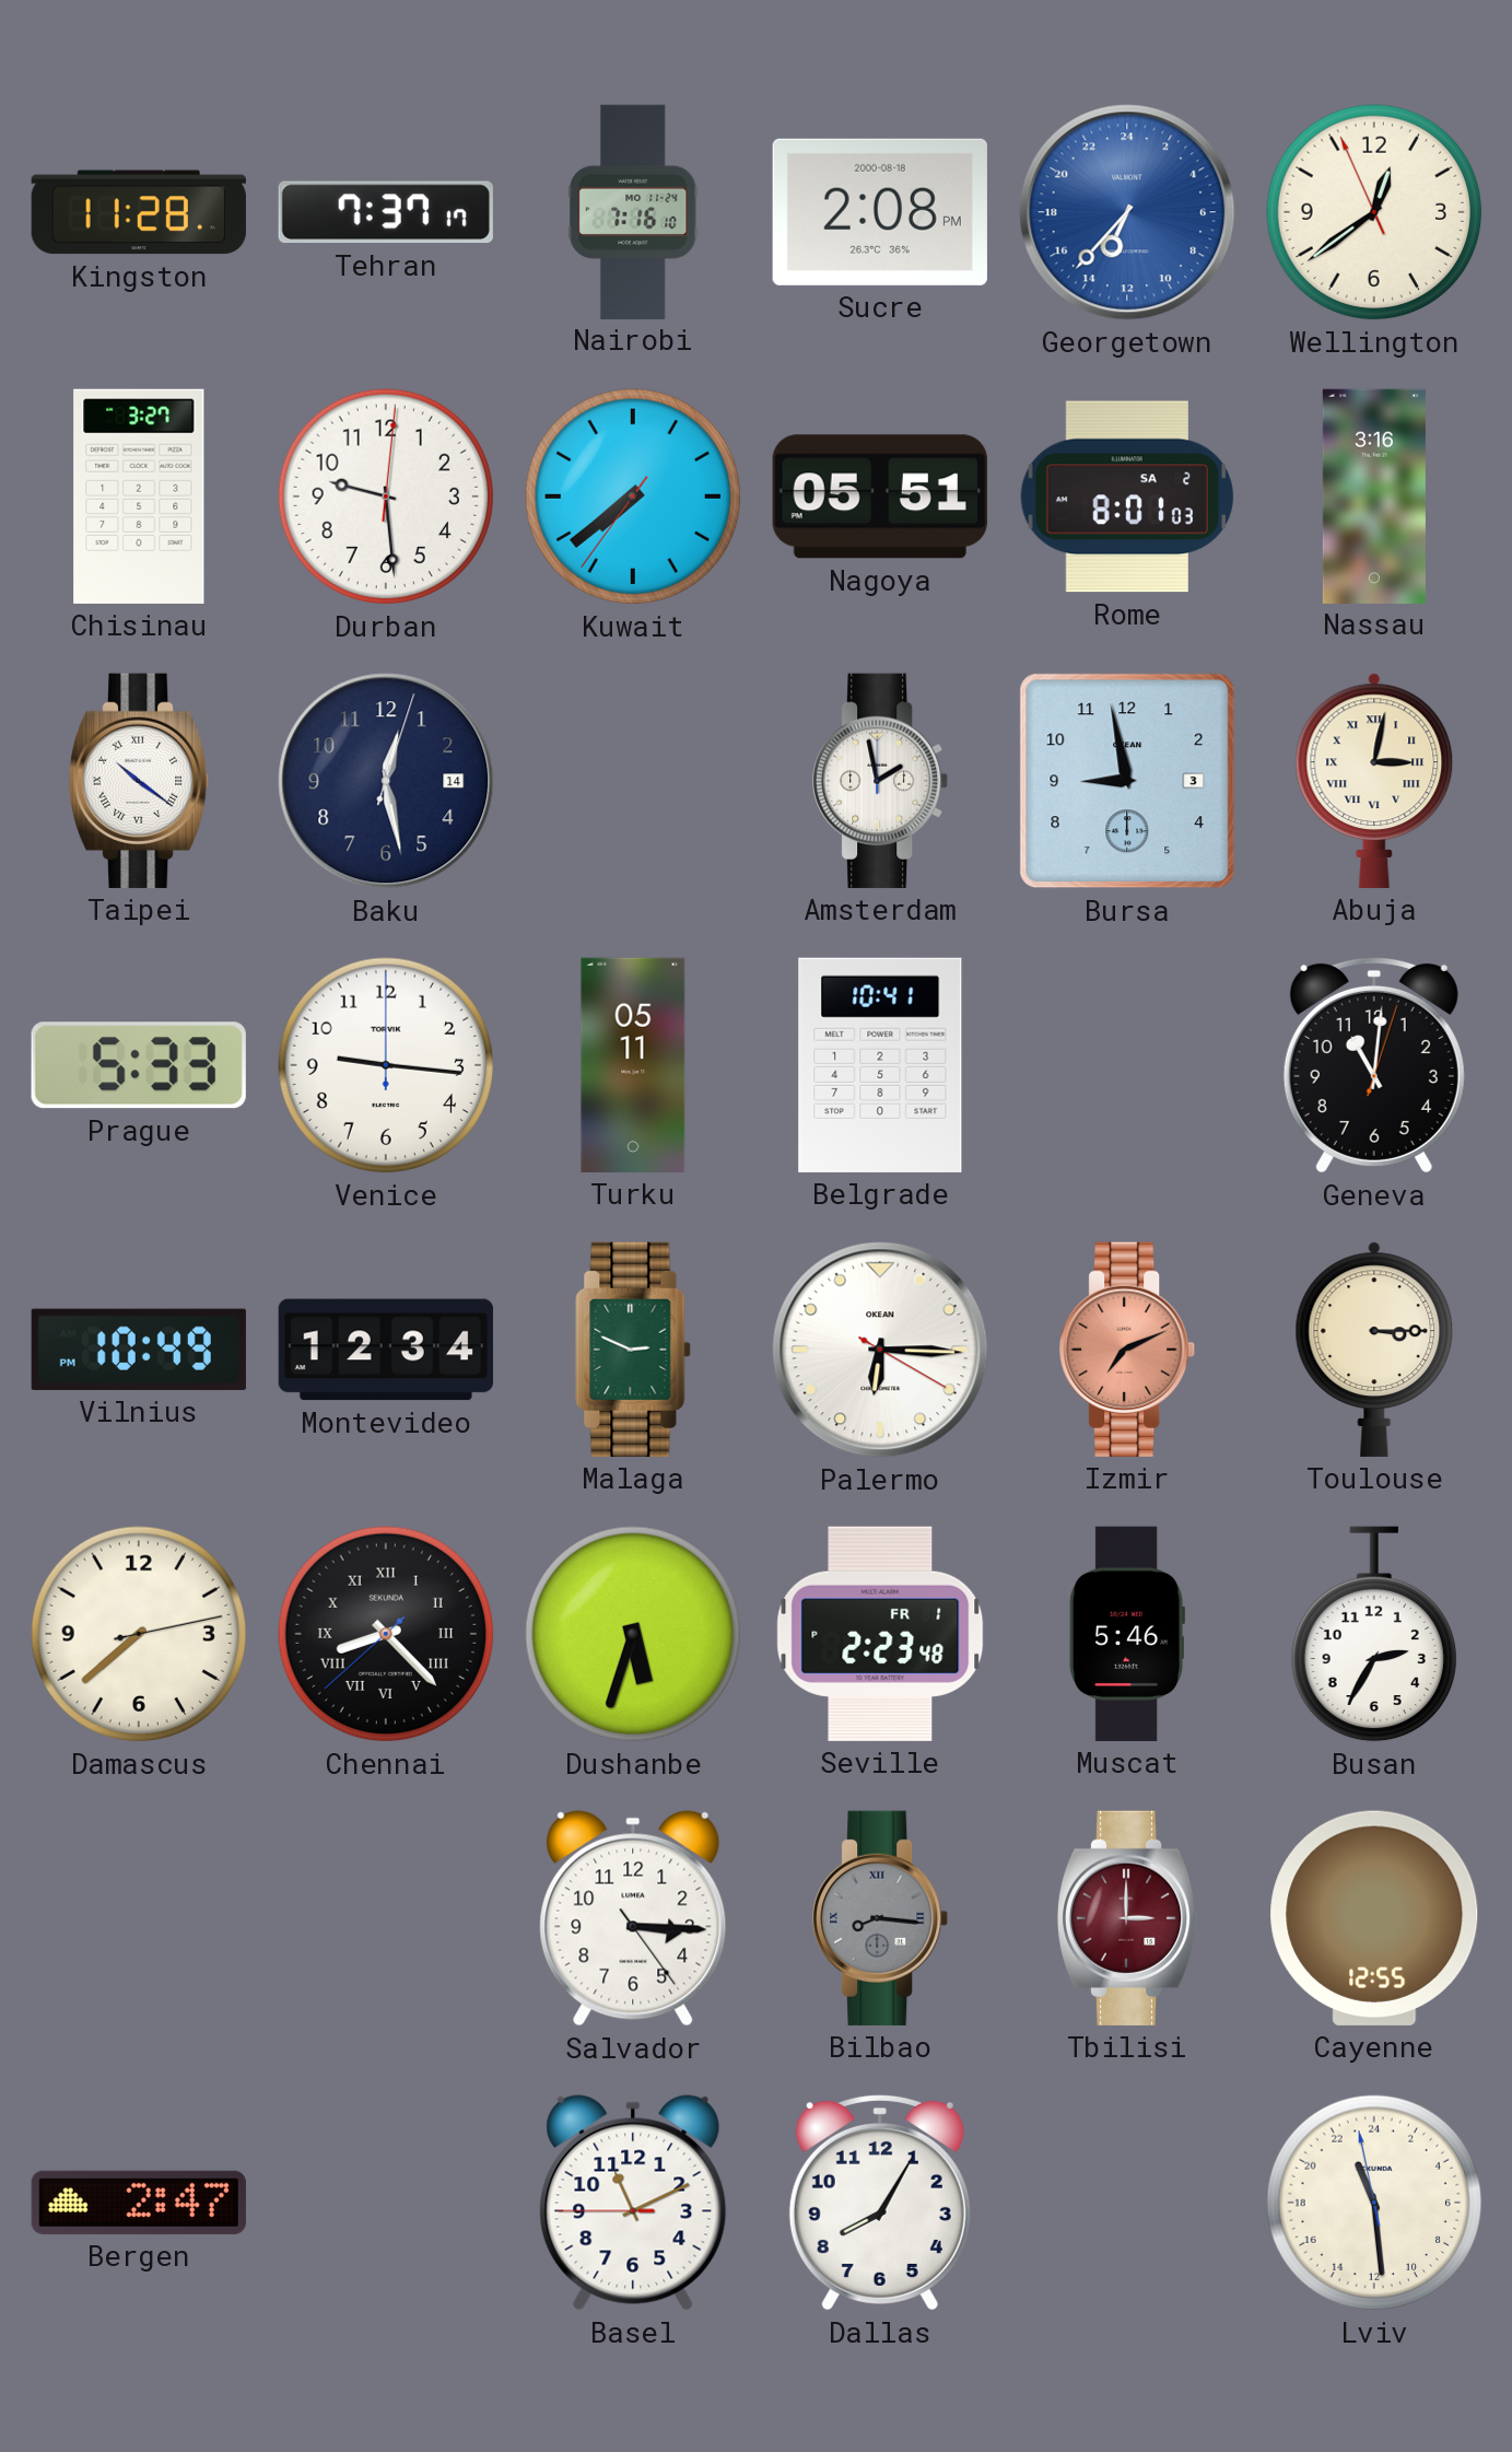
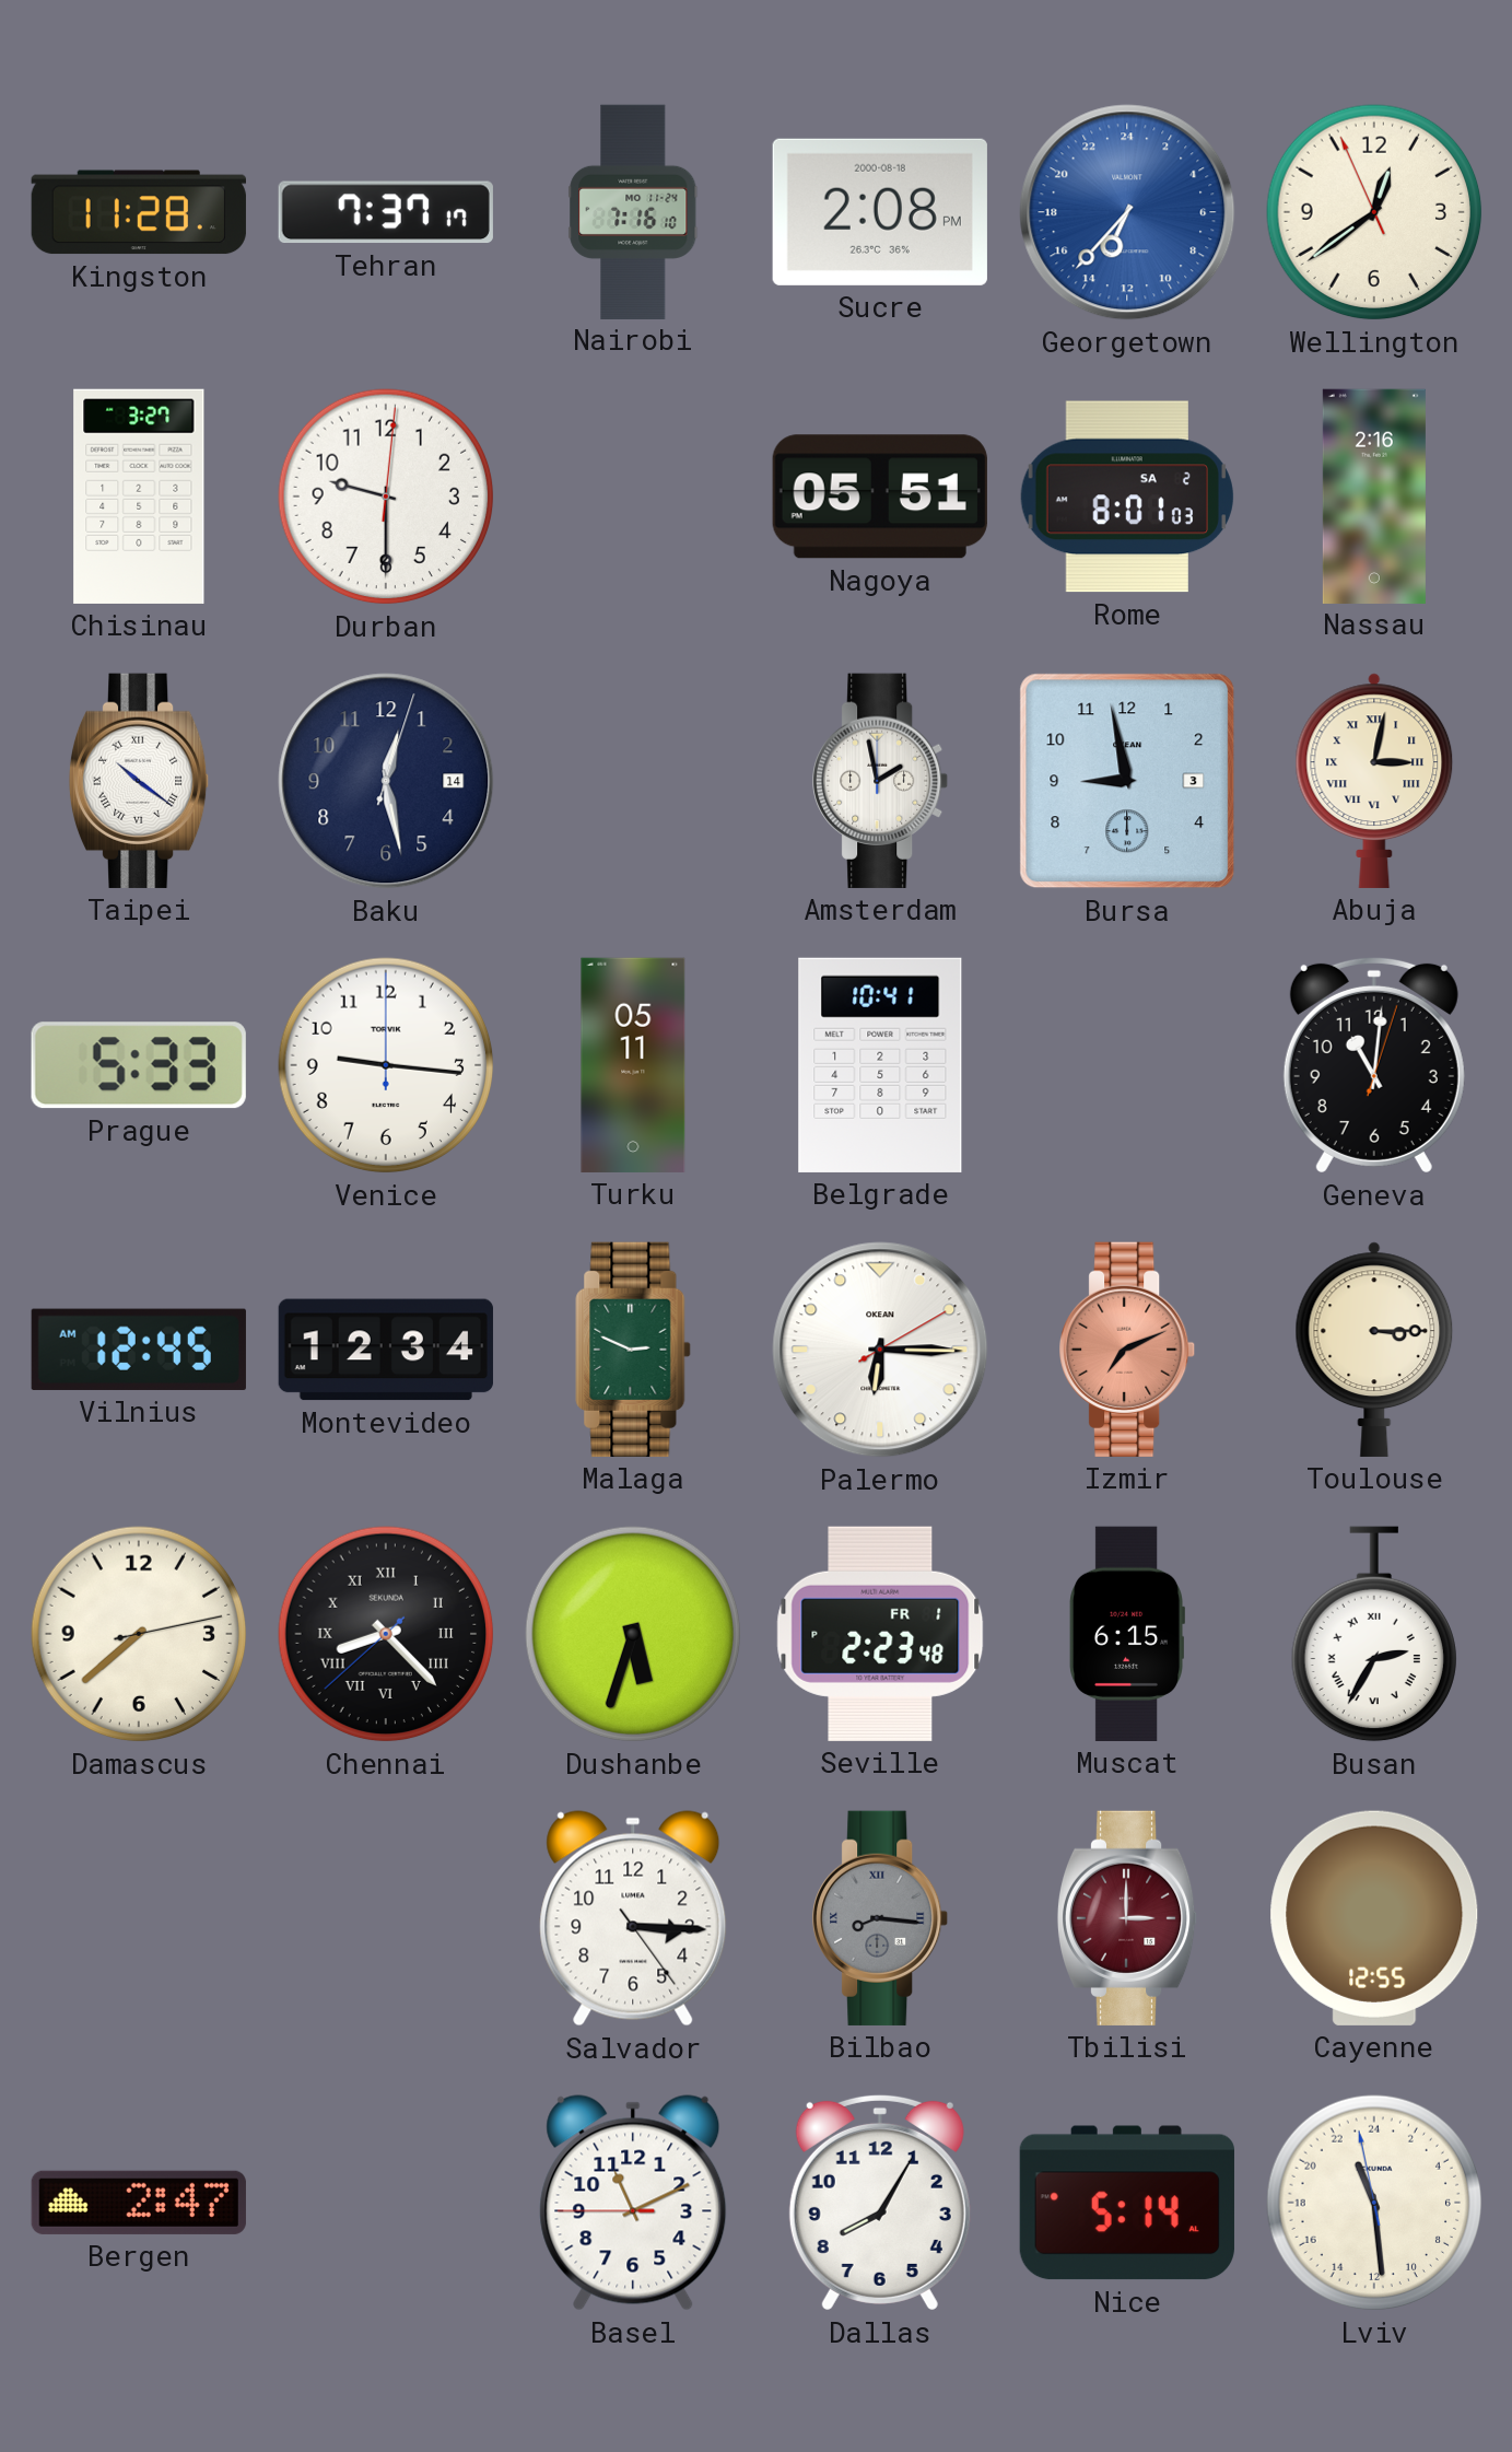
Durban: 9:29 -> 9:30
Kuwait: 7:38 -> none
Nassau: 3:16 -> 2:16
Vilnius: 10:49 -> 12:45
Palermo: 6:15:20 -> 6:15:10
Muscat: 5:46 -> 6:15
Busan numerals: Arabic -> Roman
Nice: none -> 5:14
